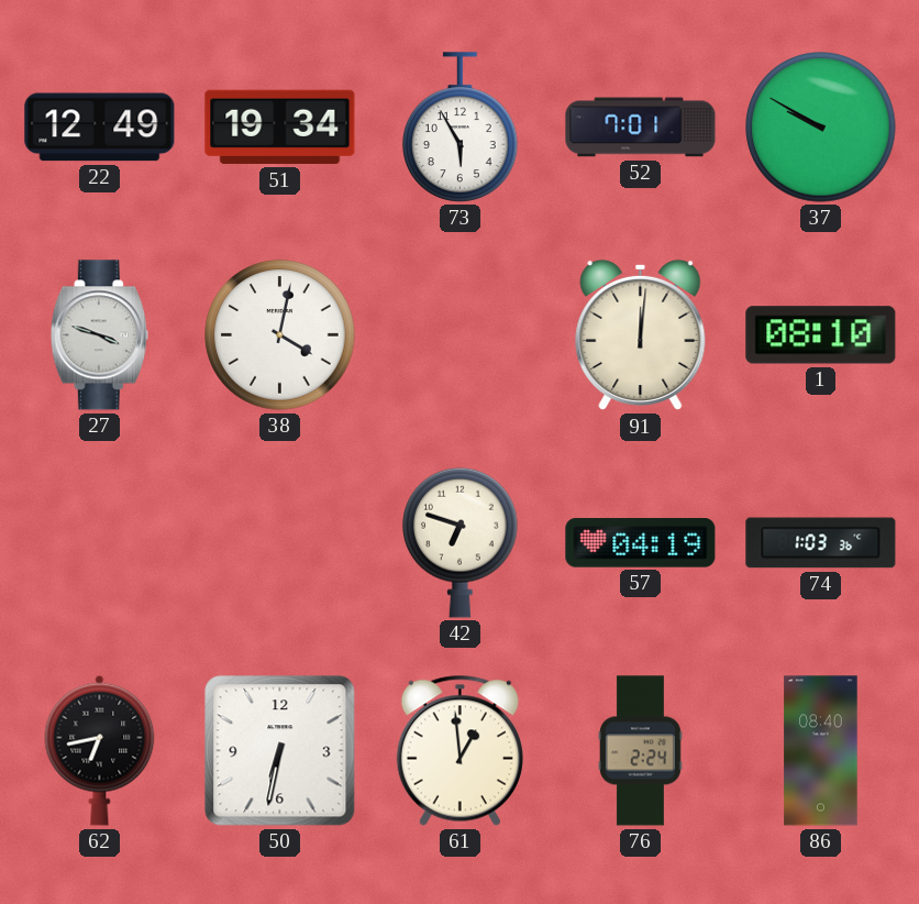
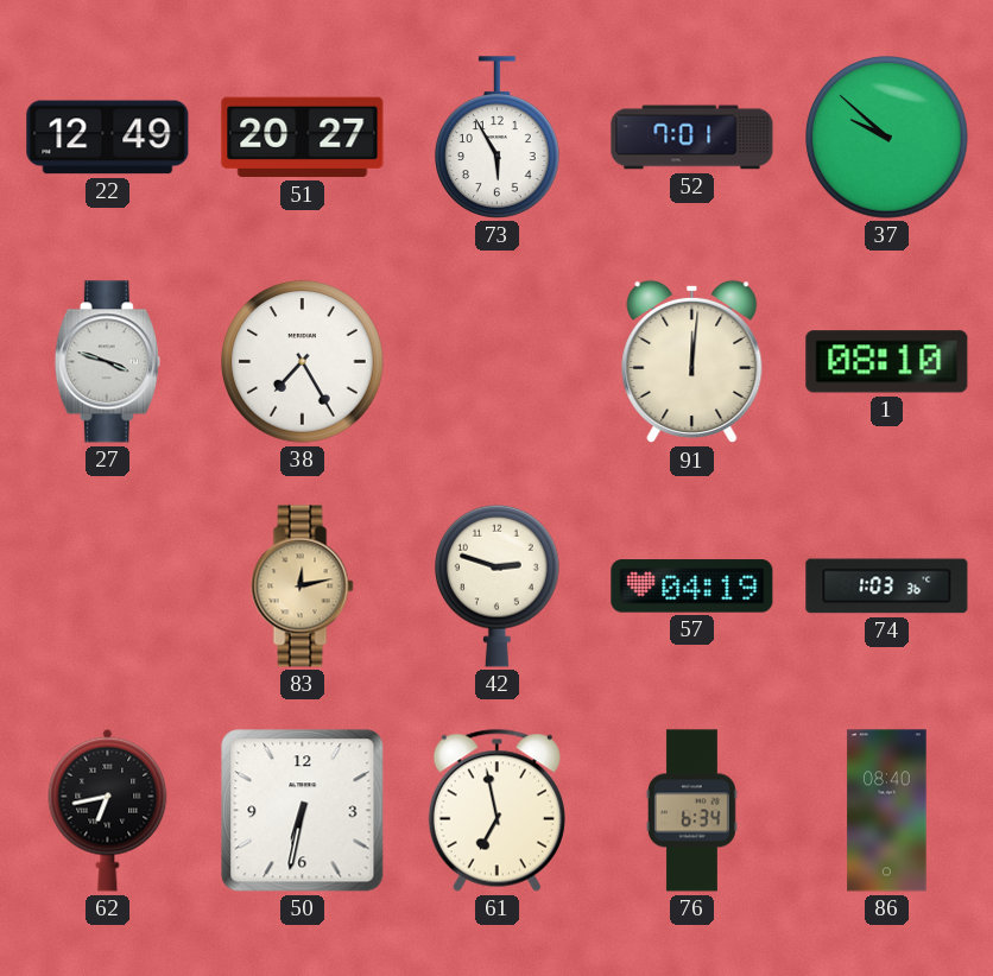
51: 19:34 -> 20:27
37: 9:50 -> 9:52
38: 4:02 -> 7:25
83: none -> 12:13
42: 6:48 -> 2:48
61: 12:59 -> 6:58
76: 2:24 -> 6:34
